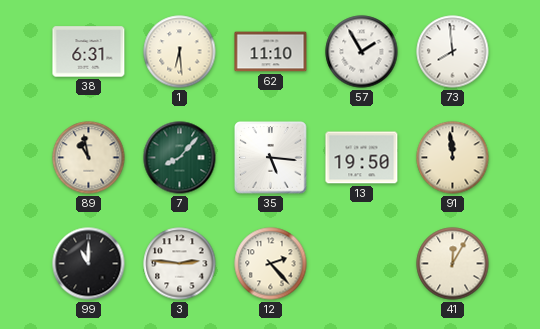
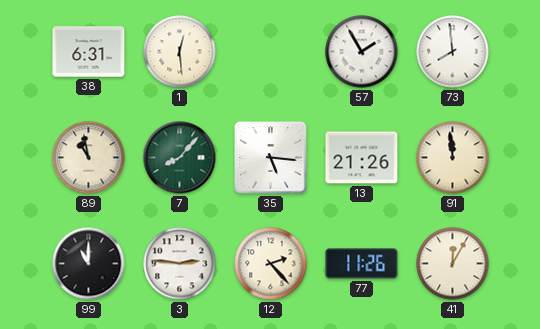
1: 6:29 -> 12:29
62: 11:10 -> none
13: 19:50 -> 21:26
77: none -> 11:26
